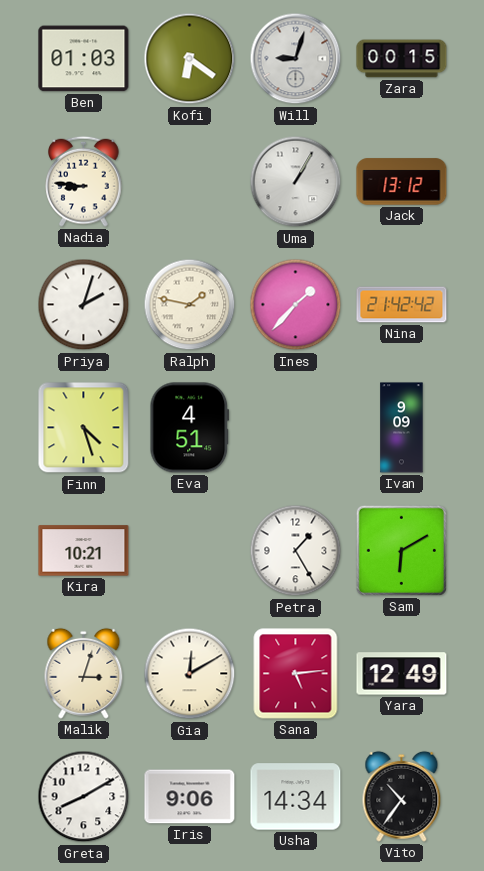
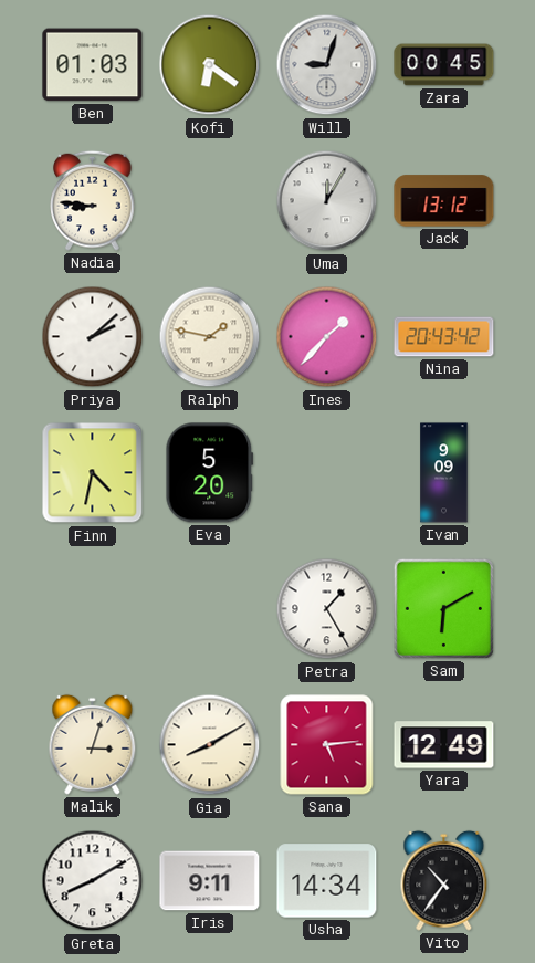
Zara: 00:15 -> 00:45
Uma: 1:05 -> 12:05
Priya: 2:03 -> 2:08
Nina: 21:42 -> 20:43
Finn: 4:27 -> 4:32
Eva: 4:51 -> 5:20
Kira: 10:21 -> none
Gia: 12:10 -> 8:10
Iris: 9:06 -> 9:11
